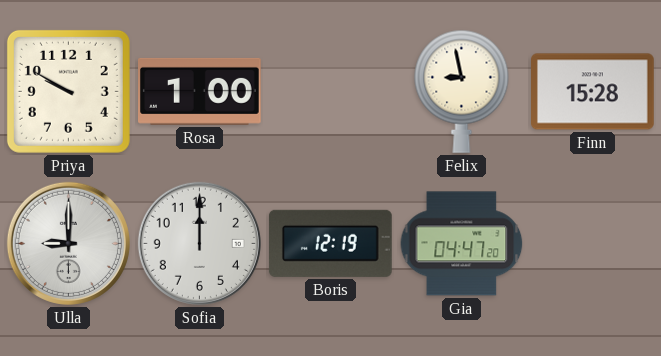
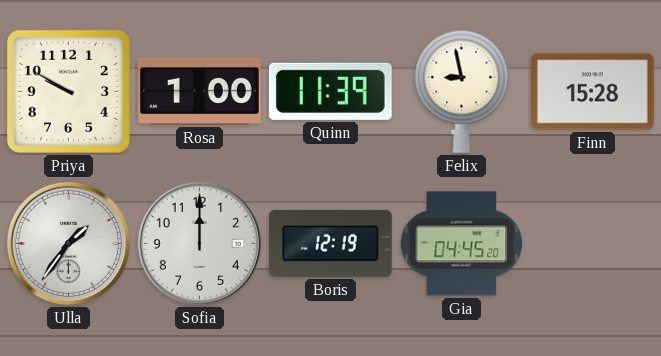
Quinn: none -> 11:39
Ulla: 9:00 -> 1:36
Gia: 04:47 -> 04:45
